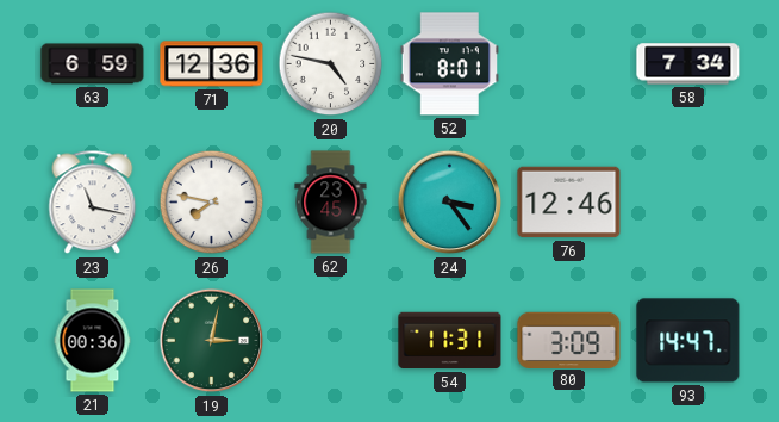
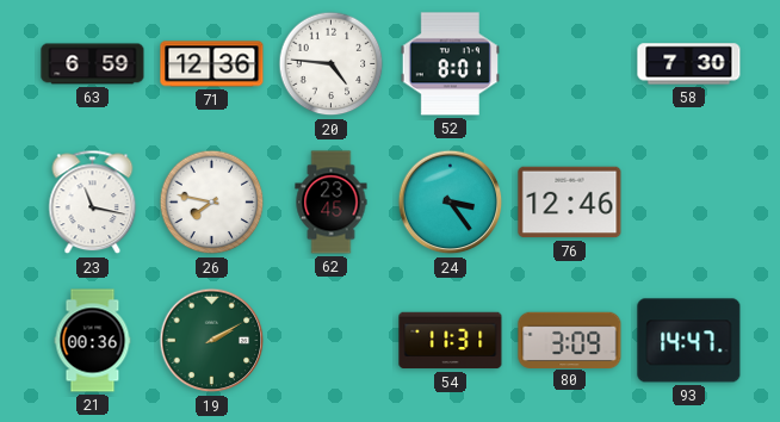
20: 4:47 -> 4:46
58: 7:34 -> 7:30
19: 3:02 -> 2:10
